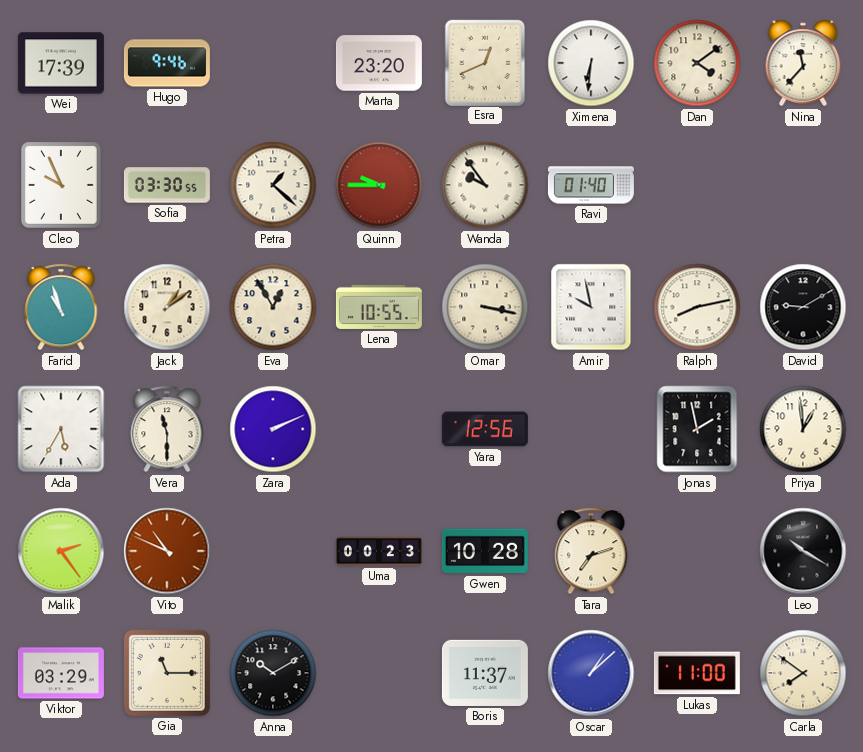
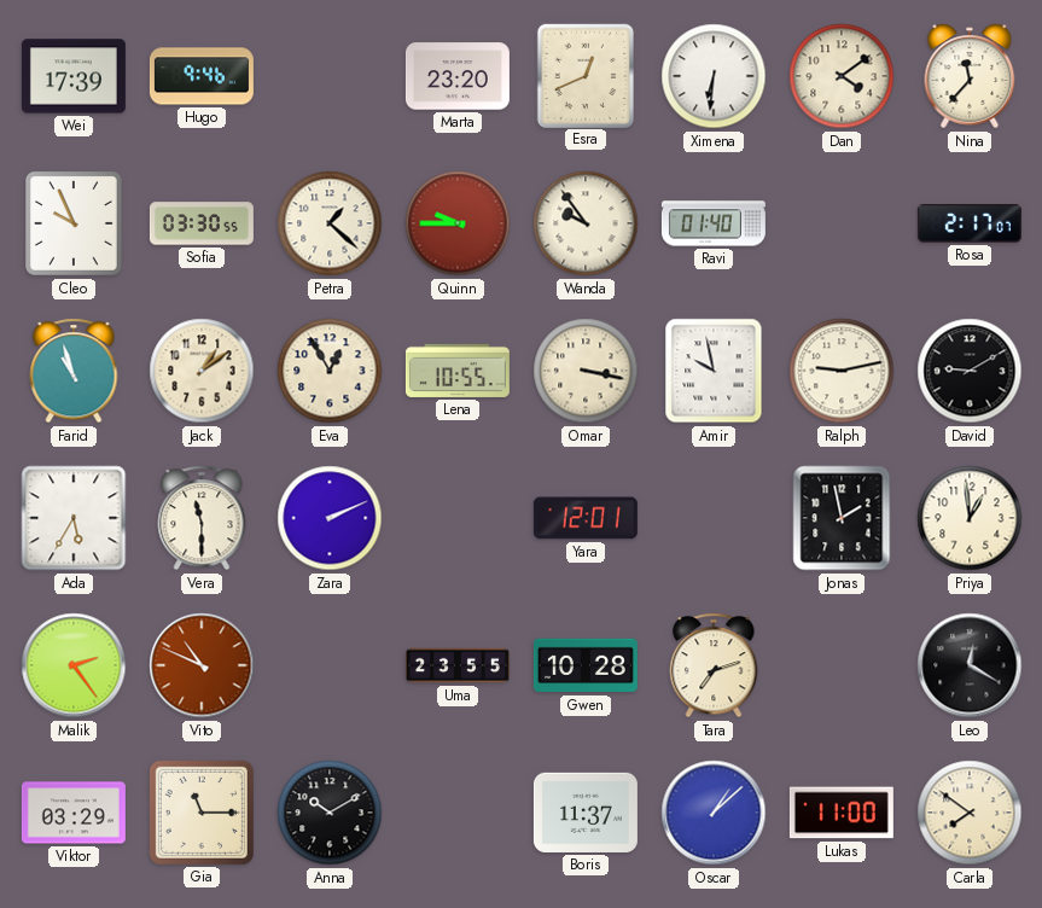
Rosa: none -> 2:17
Ralph: 8:13 -> 9:13
Yara: 12:56 -> 12:01
Uma: 00:23 -> 23:55
Leo: 10:20 -> 12:20
